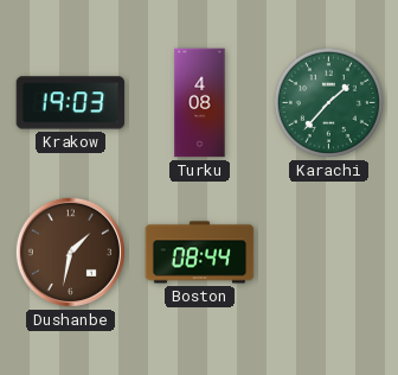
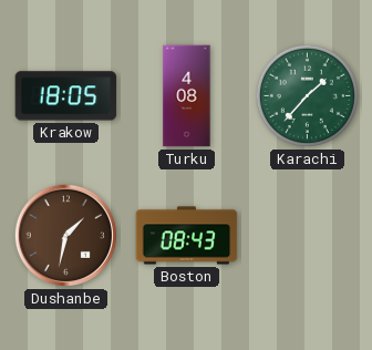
Krakow: 19:03 -> 18:05
Boston: 08:44 -> 08:43
